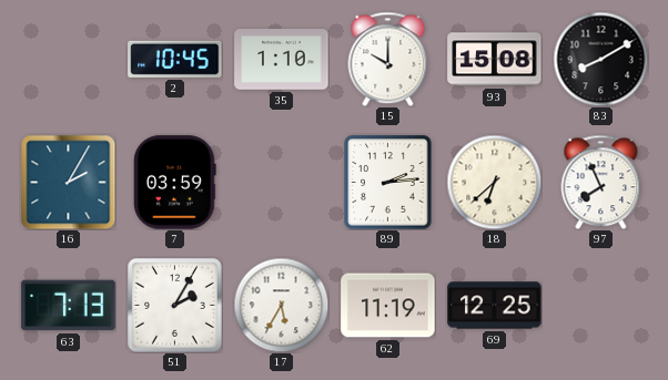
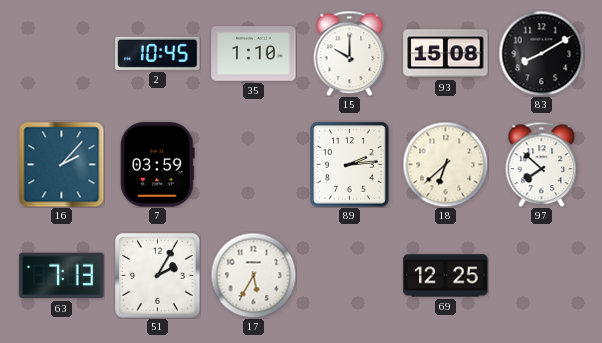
16: 2:05 -> 2:07
97: 7:56 -> 7:52
62: 11:19 -> none
